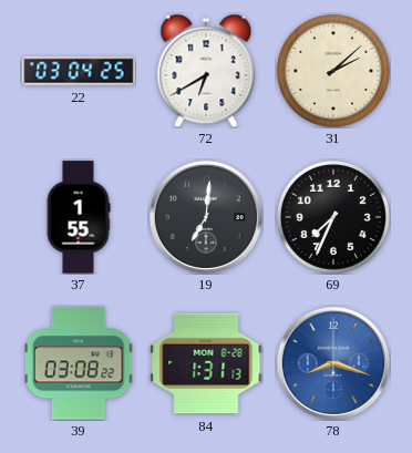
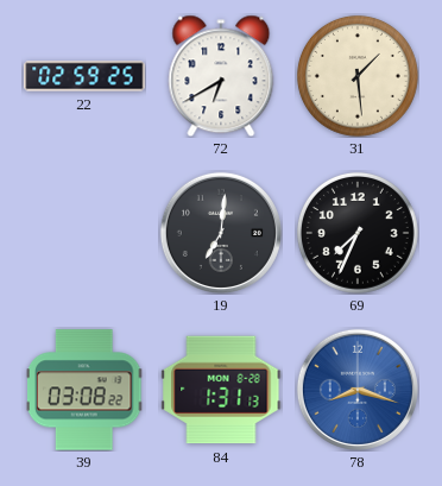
22: 03:04 -> 02:59
31: 2:08 -> 1:29
37: 1:55 -> none
